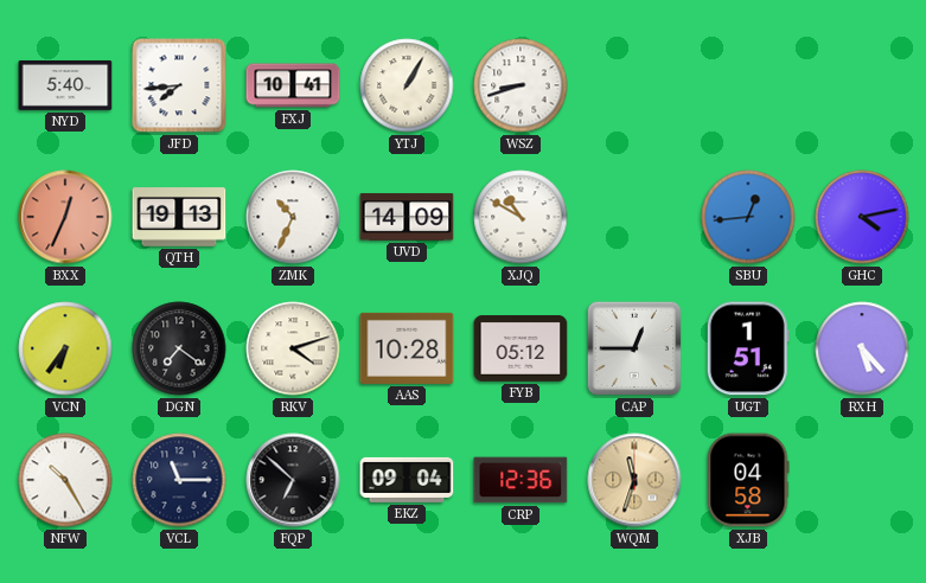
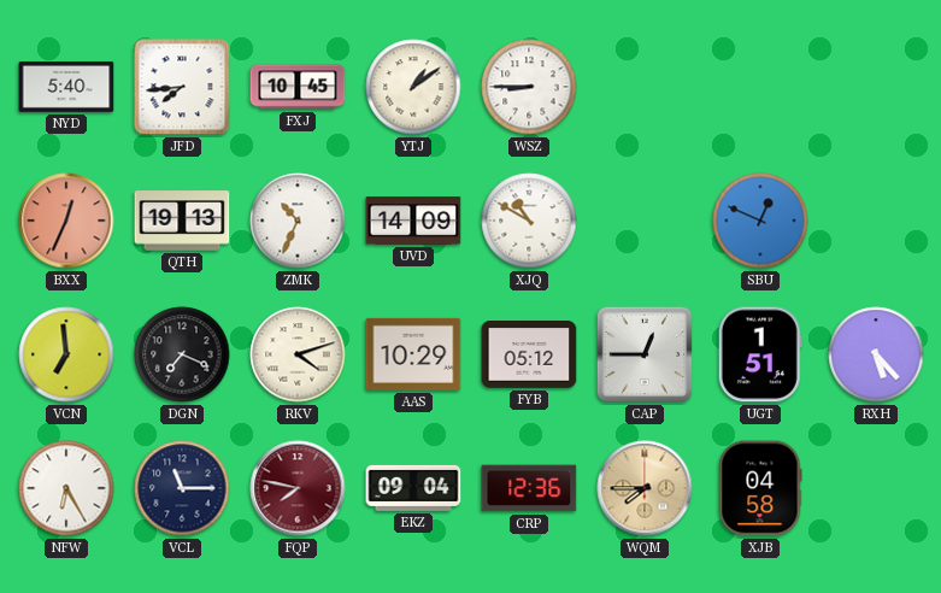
FXJ: 10:41 -> 10:45
YTJ: 1:05 -> 1:09
WSZ: 8:42 -> 8:45
SBU: 12:44 -> 12:49
GHC: 4:13 -> none
VCN: 6:36 -> 6:59
DGN: 7:21 -> 7:19
AAS: 10:28 -> 10:29
NFW: 10:25 -> 6:25
FQP: 6:52 -> 7:47
FQP dial: black -> burgundy
WQM: 11:33 -> 7:45
